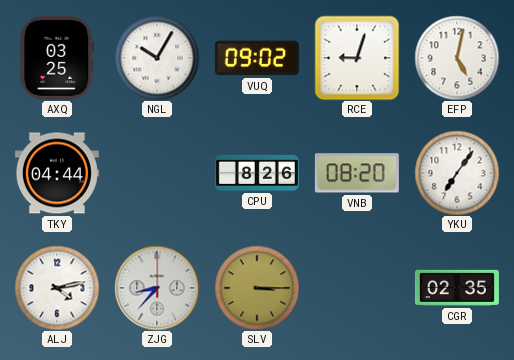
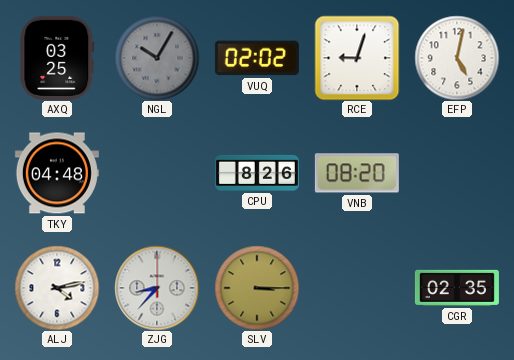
NGL dial: white -> grey
VUQ: 09:02 -> 02:02
TKY: 04:44 -> 04:48
YKU: 7:06 -> none
